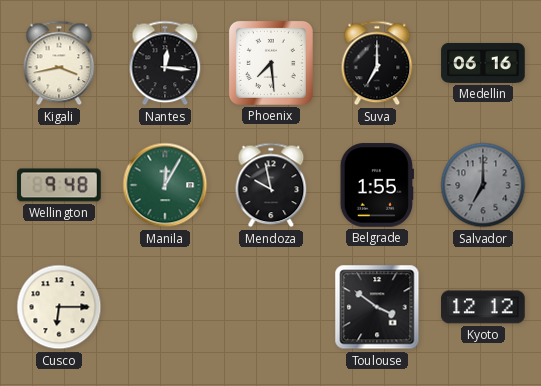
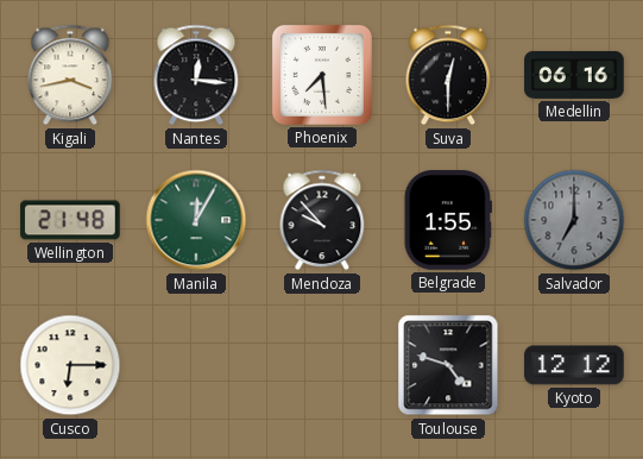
Suva: 7:00 -> 12:30
Wellington: 9:48 -> 21:48
Mendoza: 9:58 -> 9:53
Toulouse: 3:51 -> 4:48
